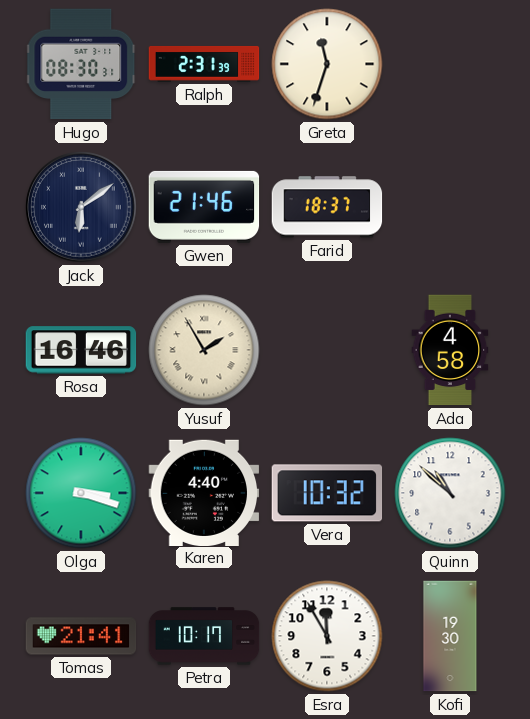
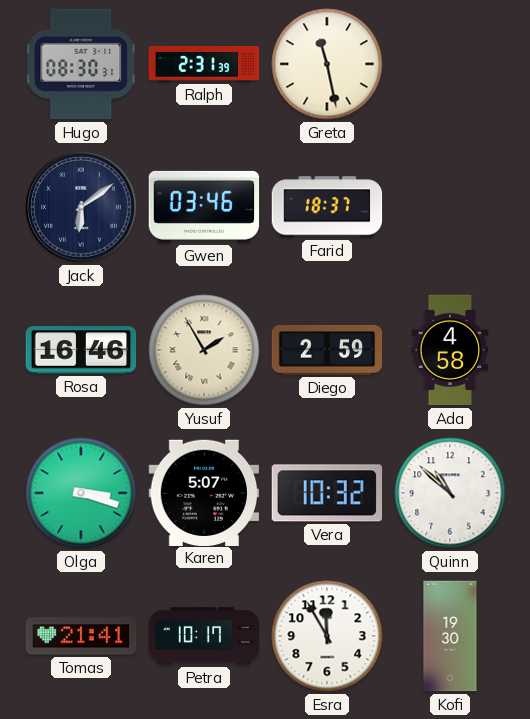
Greta: 11:33 -> 11:28
Gwen: 21:46 -> 03:46
Diego: none -> 2:59
Karen: 4:40 -> 5:07
